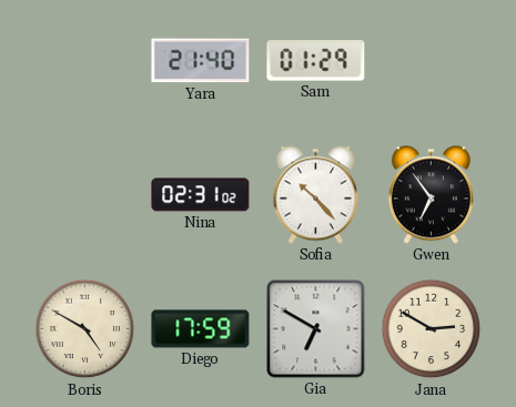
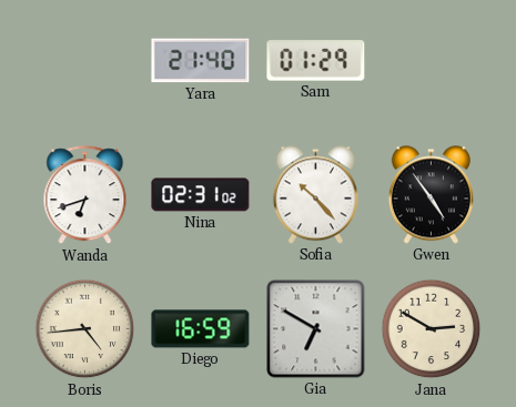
Wanda: none -> 6:42
Gwen: 6:54 -> 4:54
Boris: 4:50 -> 4:44
Diego: 17:59 -> 16:59
